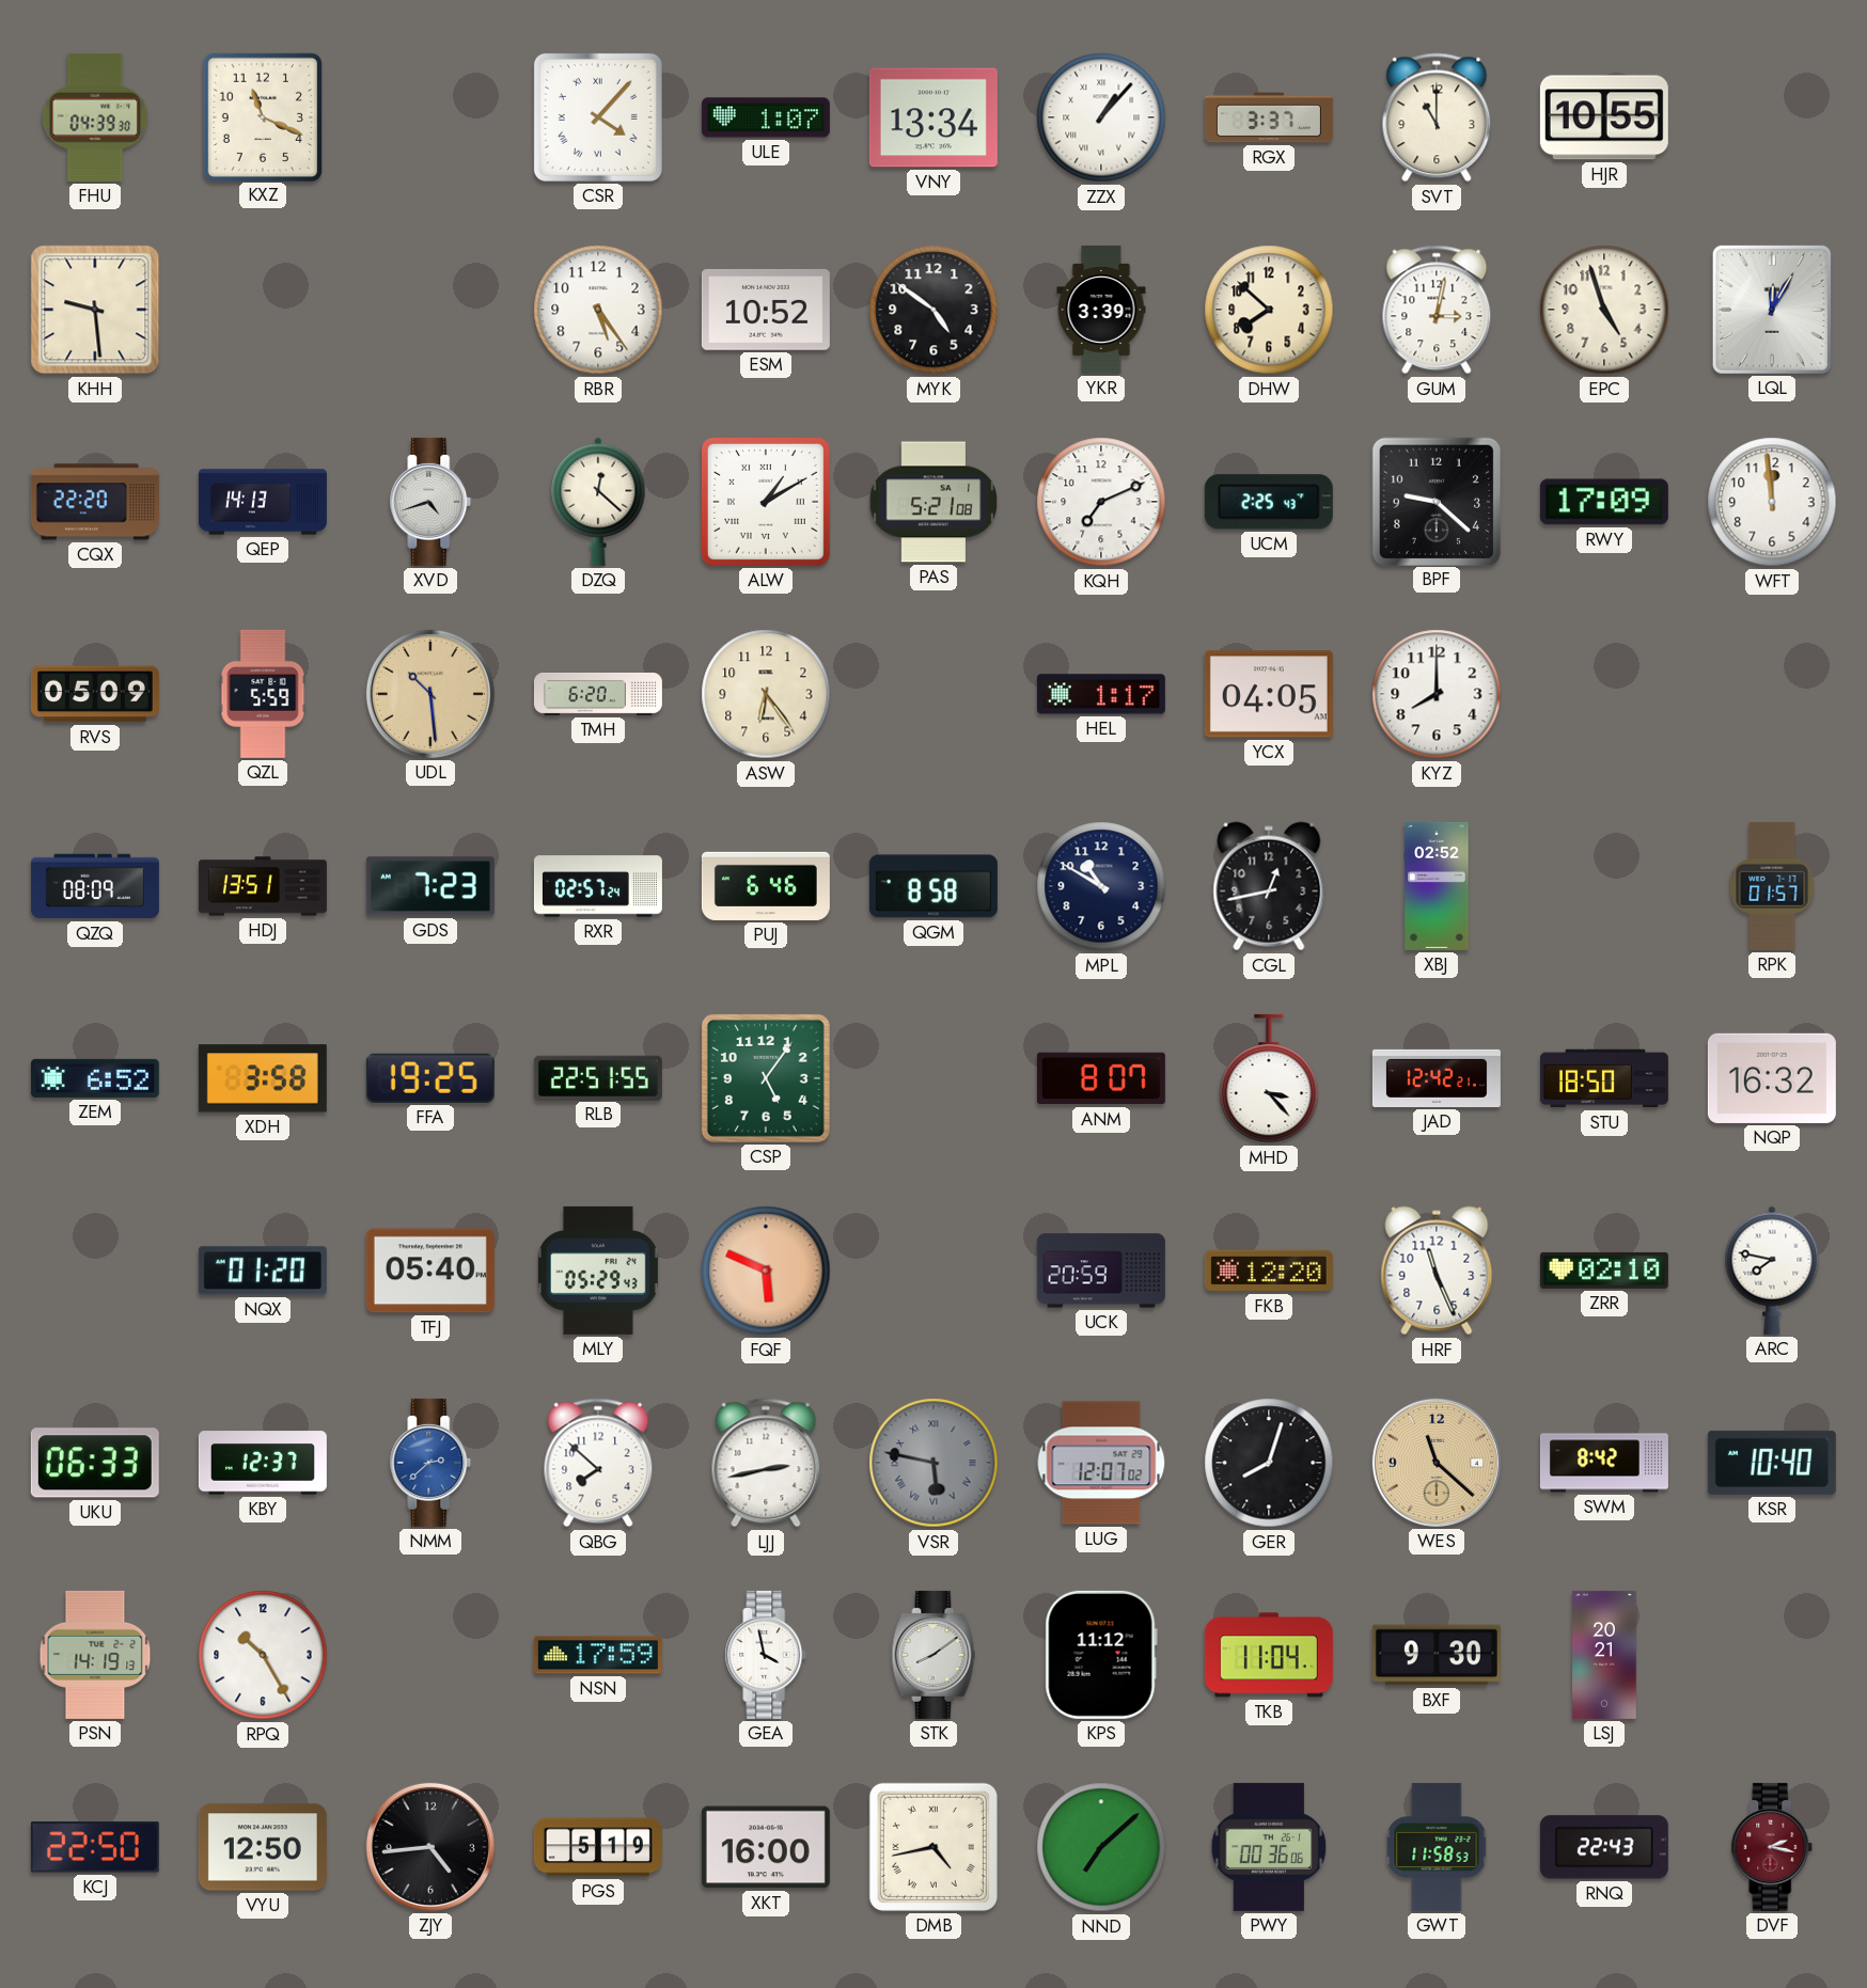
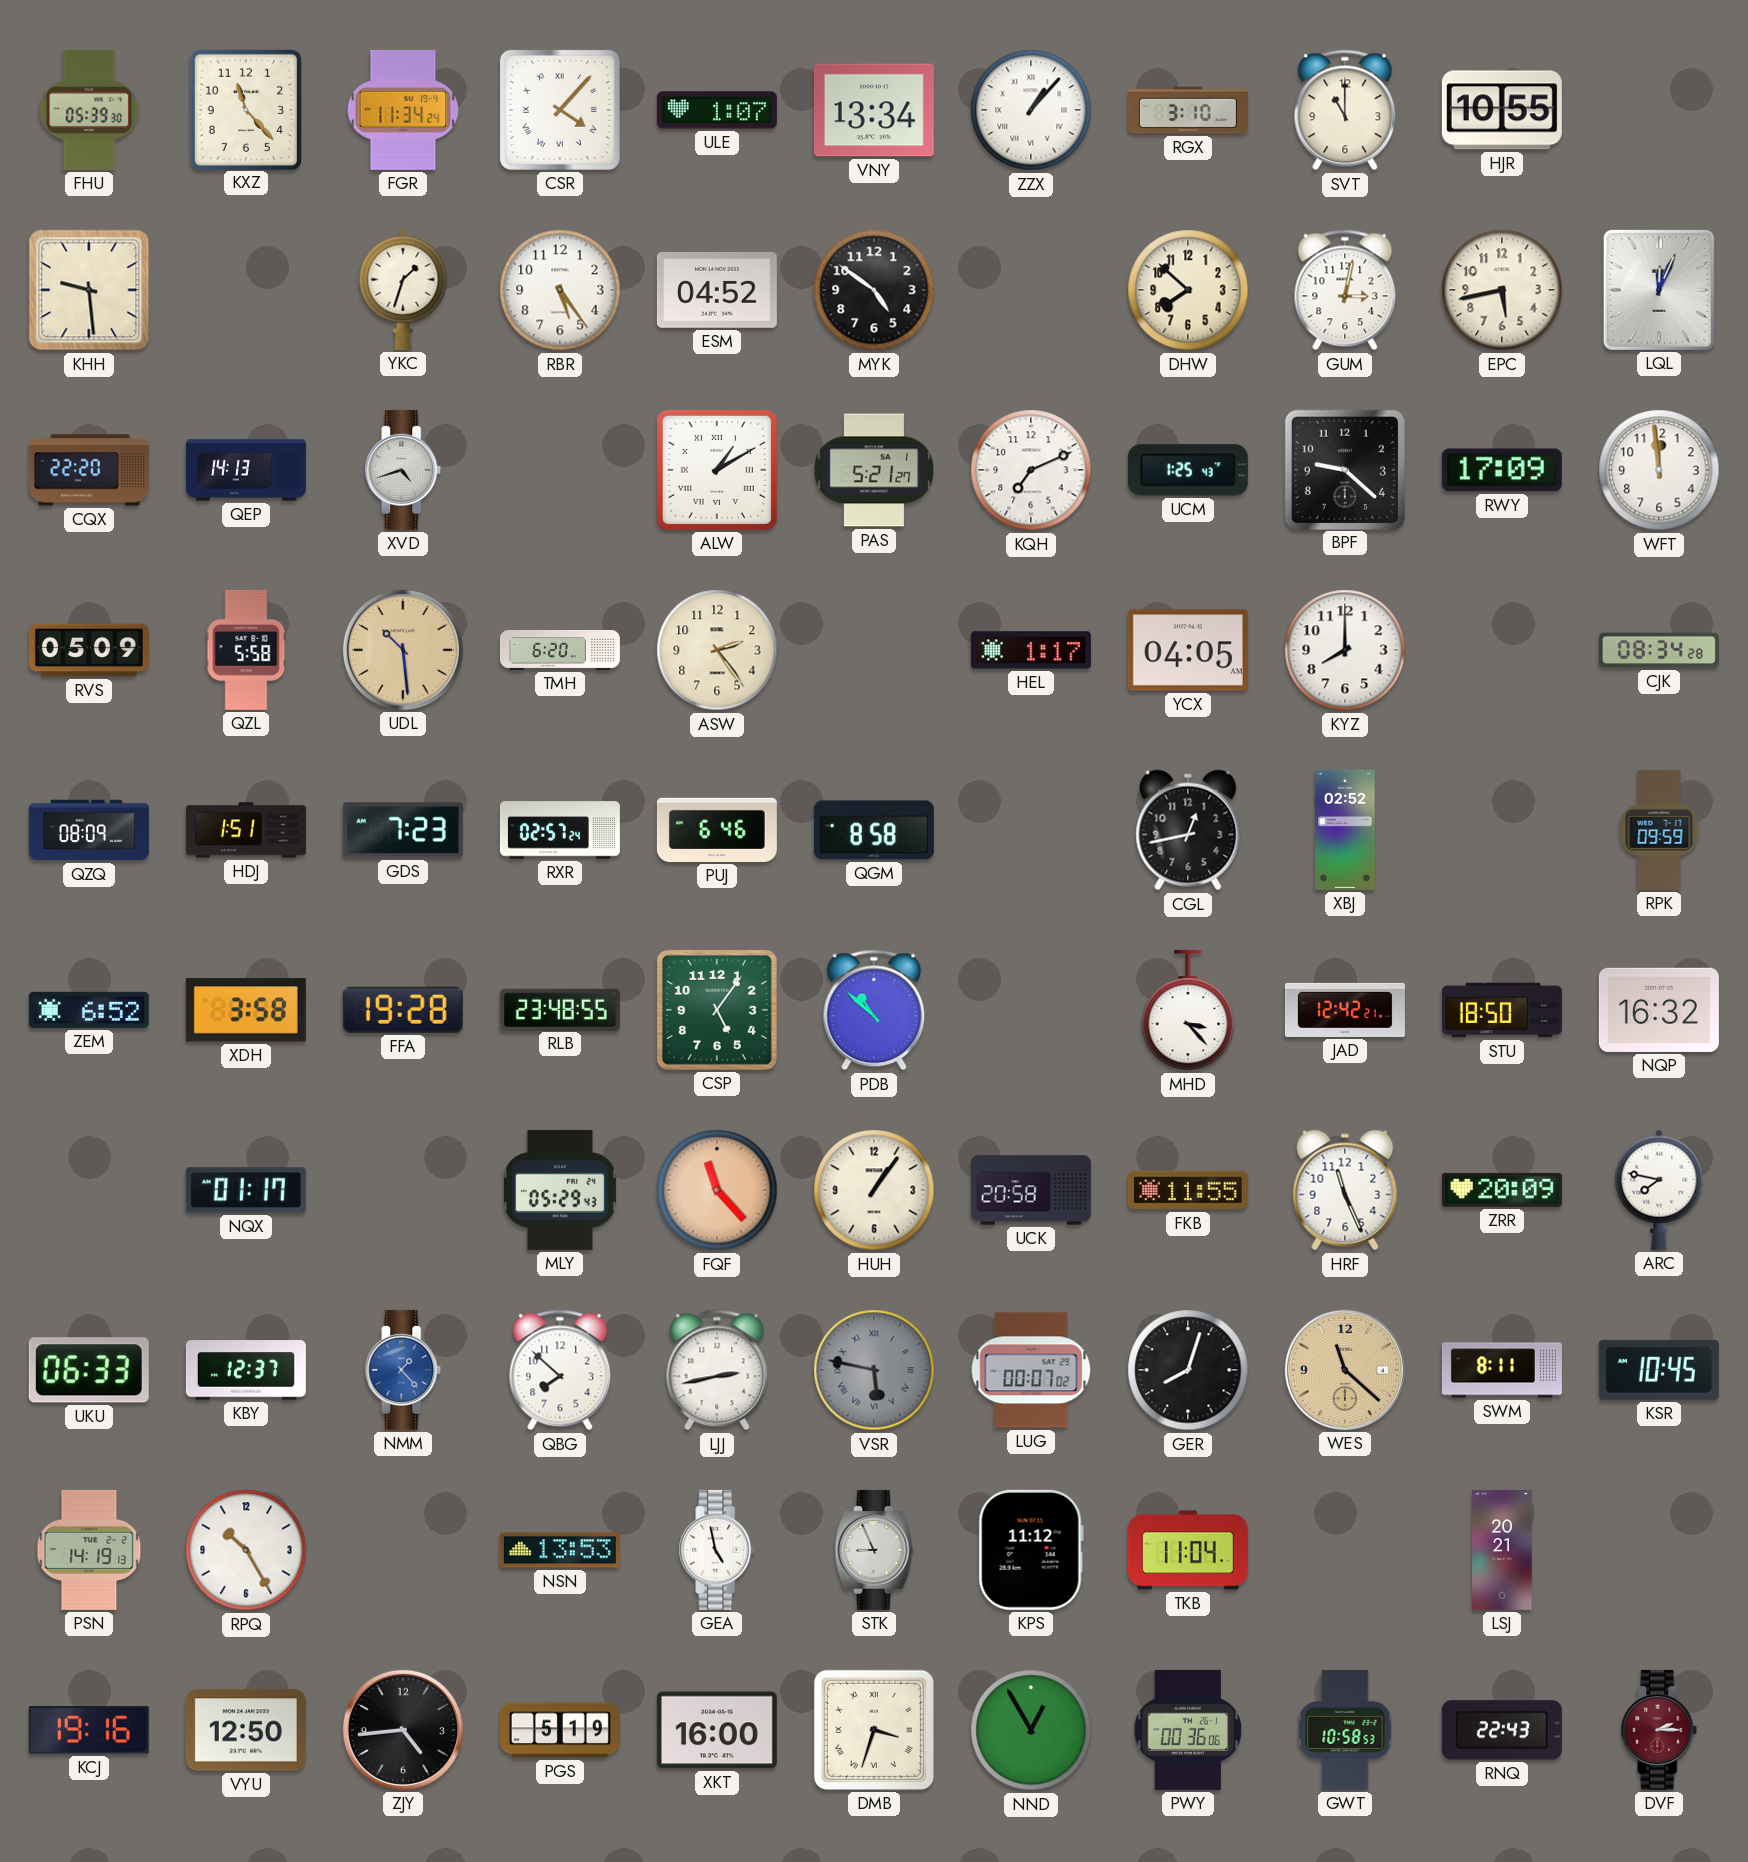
FHU: 04:39 -> 05:39
KXZ: 11:19 -> 11:23
FGR: none -> 11:34
RGX: 3:37 -> 3:10
YKC: none -> 1:33
ESM: 10:52 -> 04:52
YKR: 3:39 -> none
EPC: 4:57 -> 5:43
LQL: 12:05 -> 12:04
DZQ: 12:22 -> none
PAS: 5:21:08 -> 5:21:27
UCM: 2:25 -> 1:25
QZL: 5:59 -> 5:58
ASW: 6:24 -> 2:24
CJK: none -> 08:34
HDJ: 13:51 -> 1:51
MPL: 10:50 -> none
RPK: 01:57 -> 09:59
FFA: 19:25 -> 19:28
RLB: 22:51 -> 23:48
PDB: none -> 10:52
ANM: 8:07 -> none
NQX: 01:20 -> 01:17
TFJ: 05:40 -> none
FQF: 5:49 -> 11:23
HUH: none -> 1:06
UCK: 20:59 -> 20:58
FKB: 12:20 -> 11:55
ZRR: 02:10 -> 20:09
NMM: 2:38 -> 1:23
LUG: 12:07 -> 00:07
SWM: 8:42 -> 8:11
KSR: 10:40 -> 10:45
NSN: 17:59 -> 13:53
GEA: 3:58 -> 4:58
STK: 8:09 -> 8:56
BXF: 9:30 -> none
KCJ: 22:50 -> 19:16
DMB: 4:43 -> 3:33
NND: 7:08 -> 12:55
GWT: 11:58 -> 10:58
DVF: 2:17 -> 2:15
